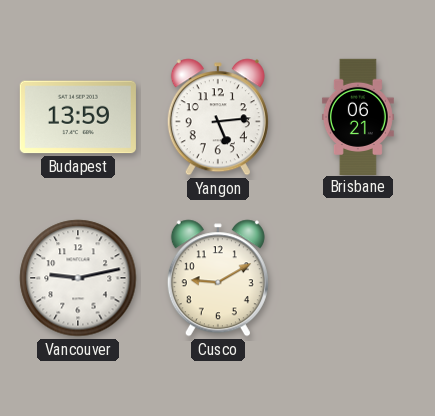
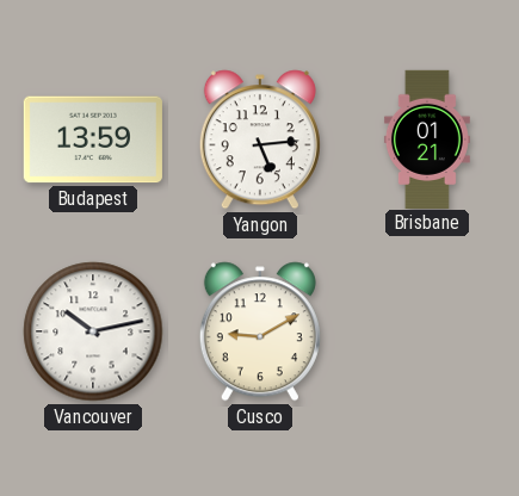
Brisbane: 06:21 -> 01:21
Vancouver: 9:13 -> 10:13
